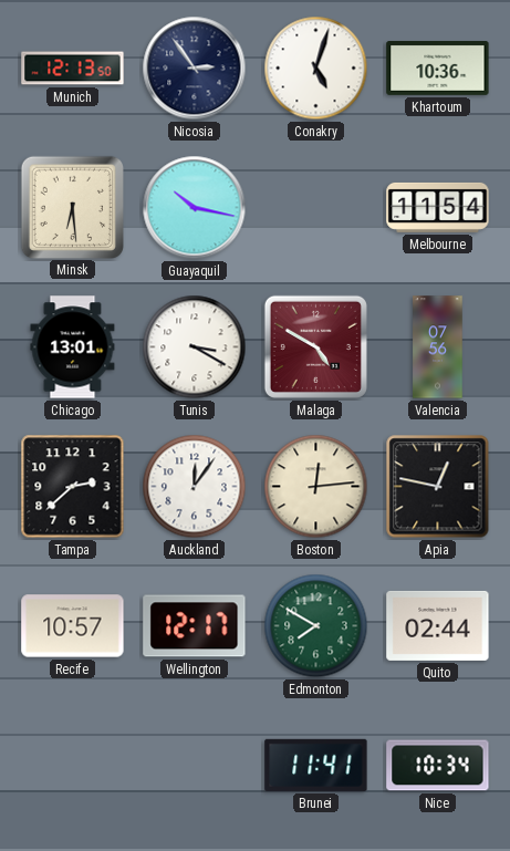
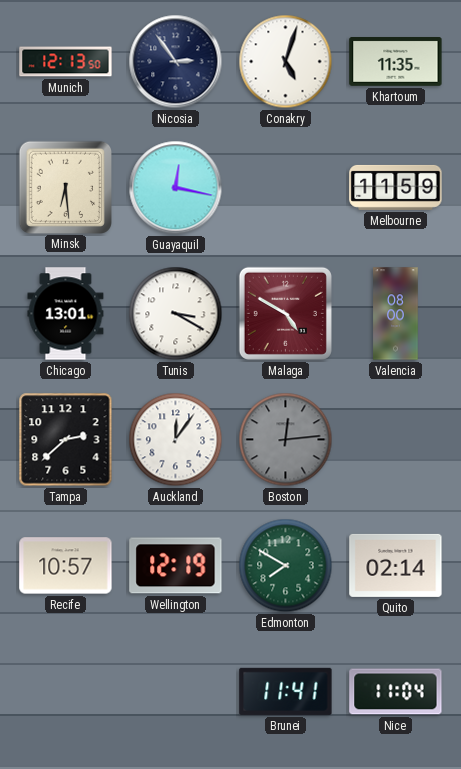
Khartoum: 10:36 -> 11:35
Guayaquil: 10:17 -> 12:17
Melbourne: 11:54 -> 11:59
Valencia: 07:56 -> 08:00
Boston dial: cream -> grey
Apia: 12:47 -> none
Wellington: 12:17 -> 12:19
Quito: 02:44 -> 02:14
Nice: 10:34 -> 11:04
